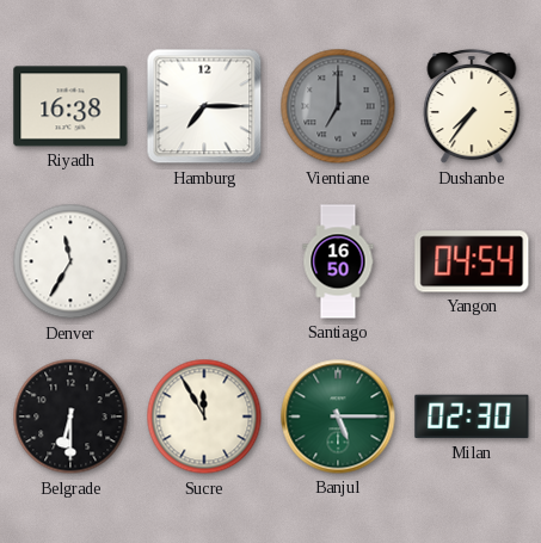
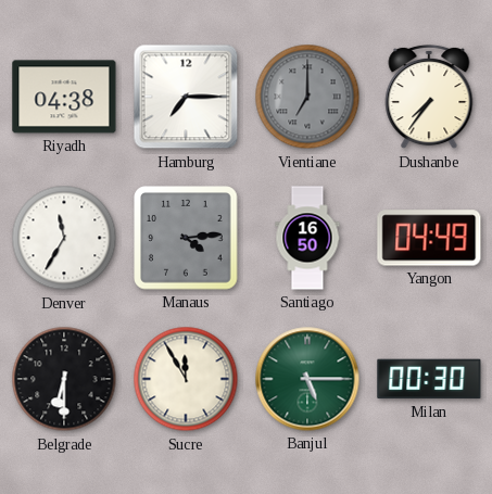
Riyadh: 16:38 -> 04:38
Manaus: none -> 4:14
Yangon: 04:54 -> 04:49
Milan: 02:30 -> 00:30
